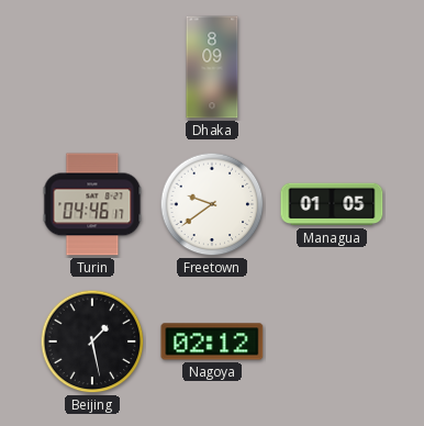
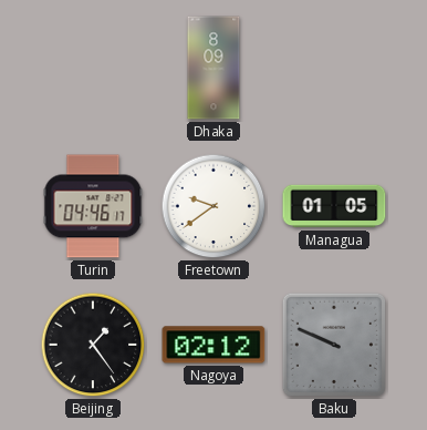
Beijing: 1:28 -> 1:24
Baku: none -> 9:49
